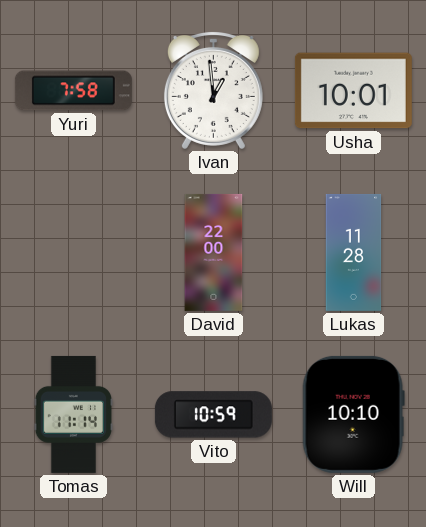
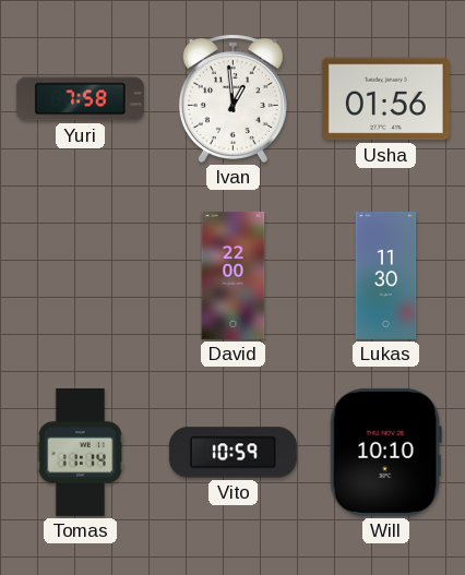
Usha: 10:01 -> 01:56
Lukas: 11:28 -> 11:30
